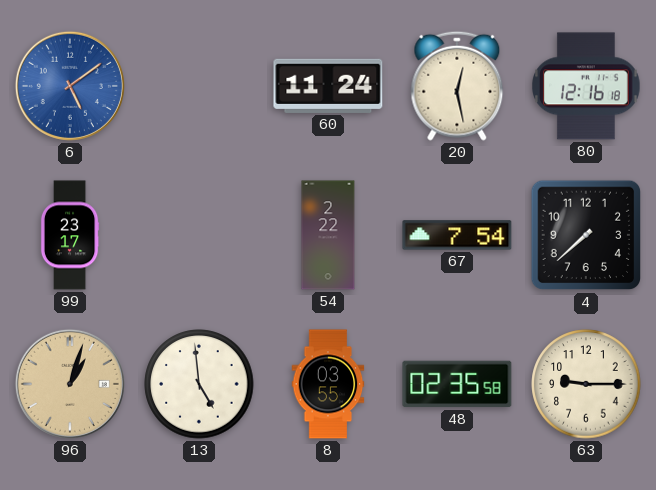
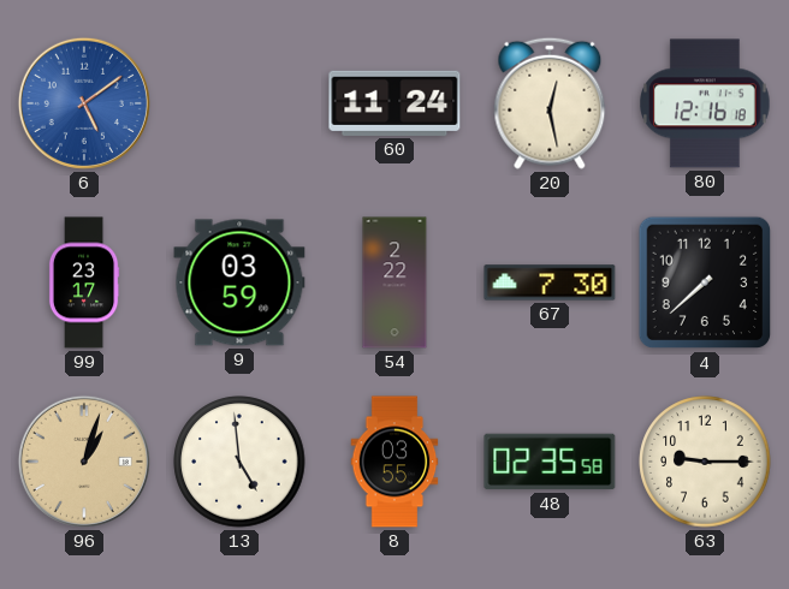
9: none -> 03:59
67: 7:54 -> 7:30
